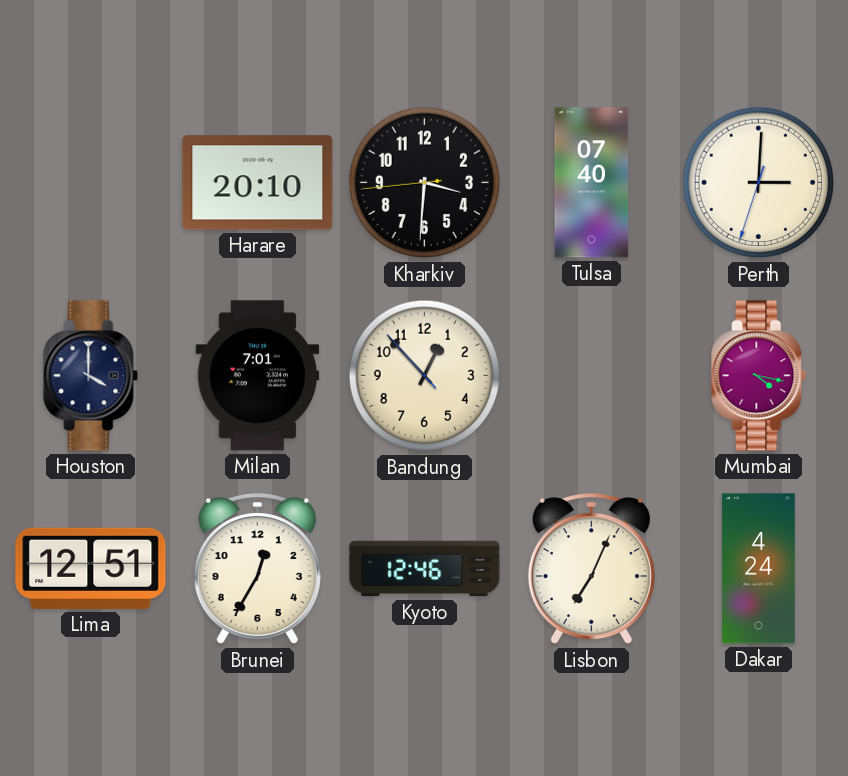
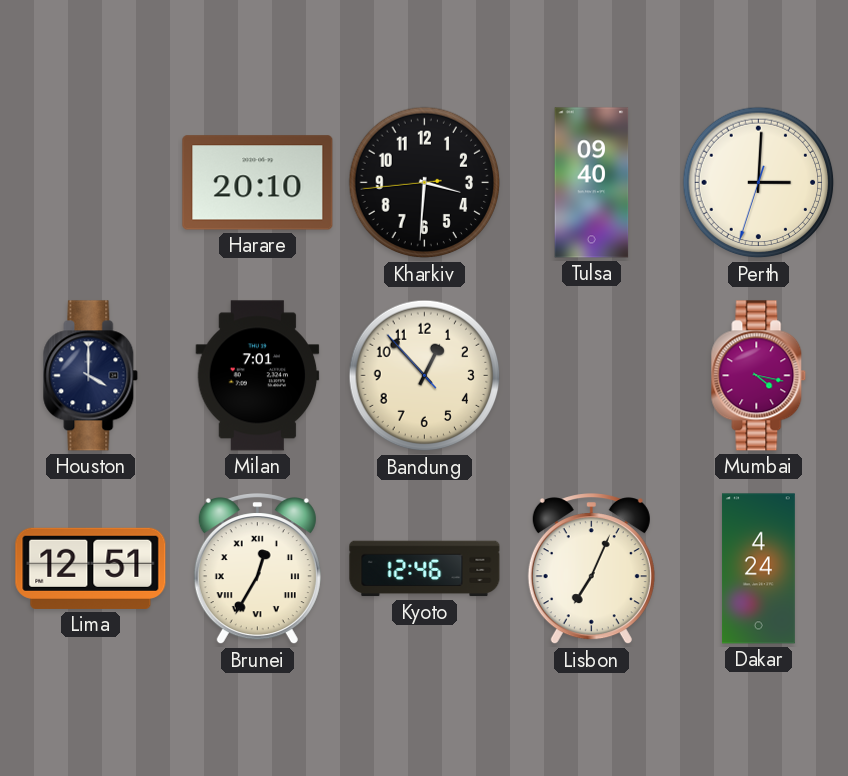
Tulsa: 07:40 -> 09:40
Brunei numerals: Arabic -> Roman
